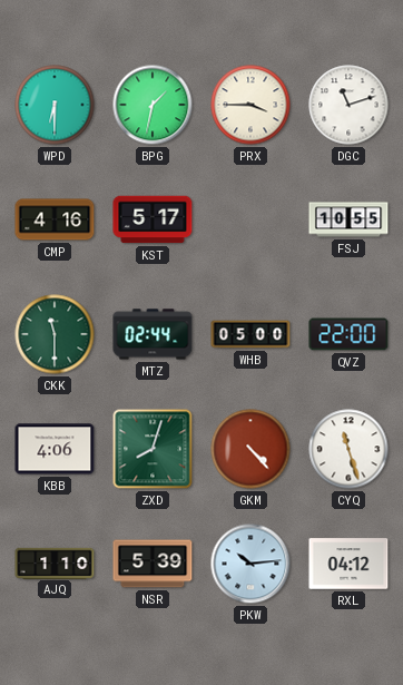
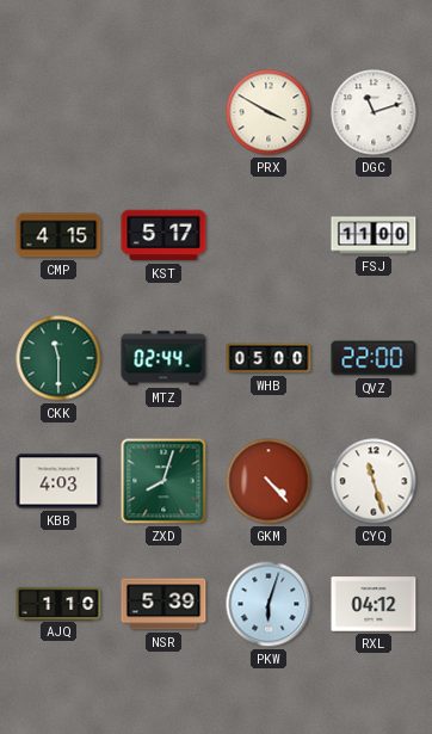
WPD: 6:30 -> none
BPG: 1:32 -> none
PRX: 3:45 -> 3:50
CMP: 4:16 -> 4:15
FSJ: 10:55 -> 11:00
KBB: 4:06 -> 4:03
PKW: 10:14 -> 6:03
